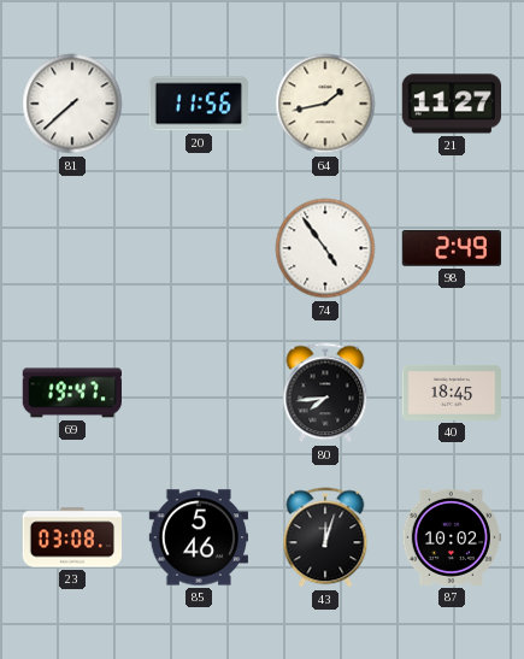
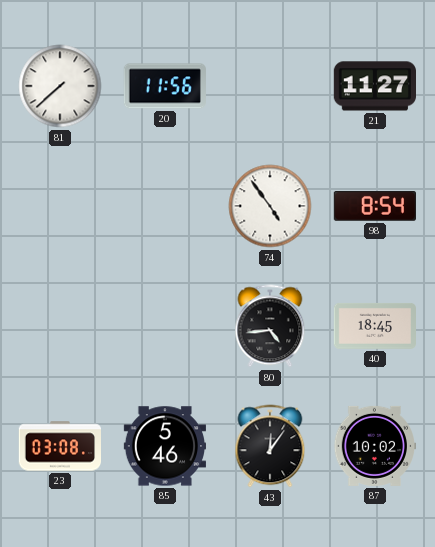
64: 1:43 -> none
98: 2:49 -> 8:54
69: 19:47 -> none
80: 7:44 -> 4:44
43: 12:03 -> 12:06
